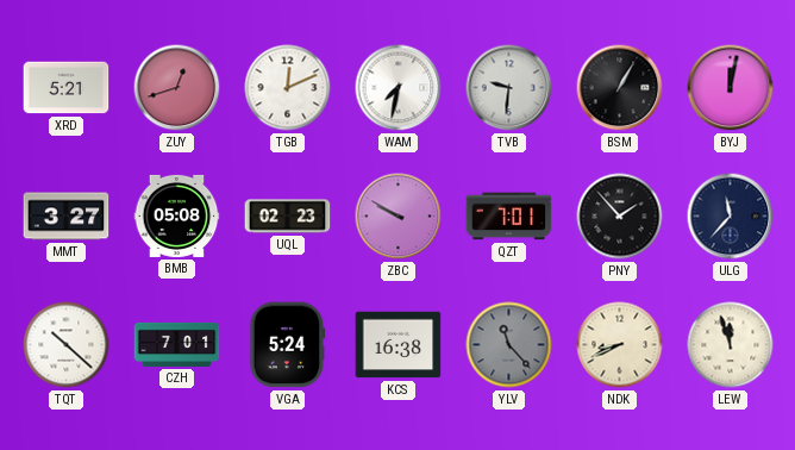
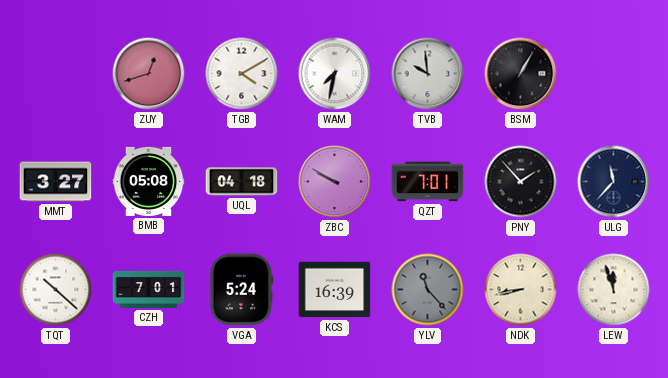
XRD: 5:21 -> none
TGB: 12:11 -> 4:10
TVB: 9:31 -> 9:59
BYJ: 12:02 -> none
UQL: 02:23 -> 04:18
KCS: 16:38 -> 16:39
NDK: 8:41 -> 8:43
